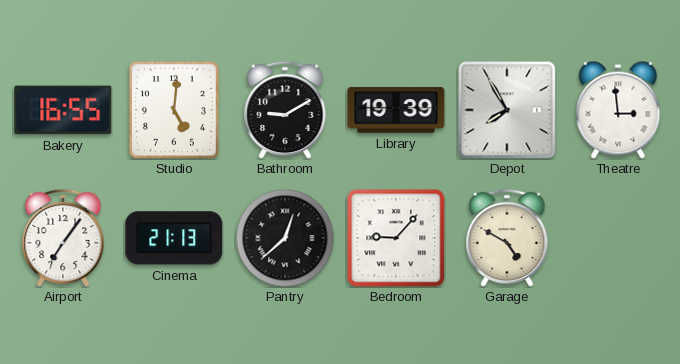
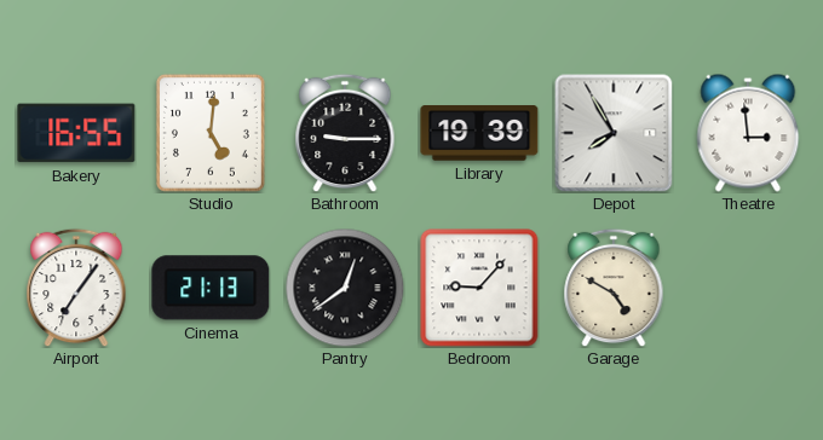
Bathroom: 9:10 -> 9:15
Pantry: 12:38 -> 12:39
